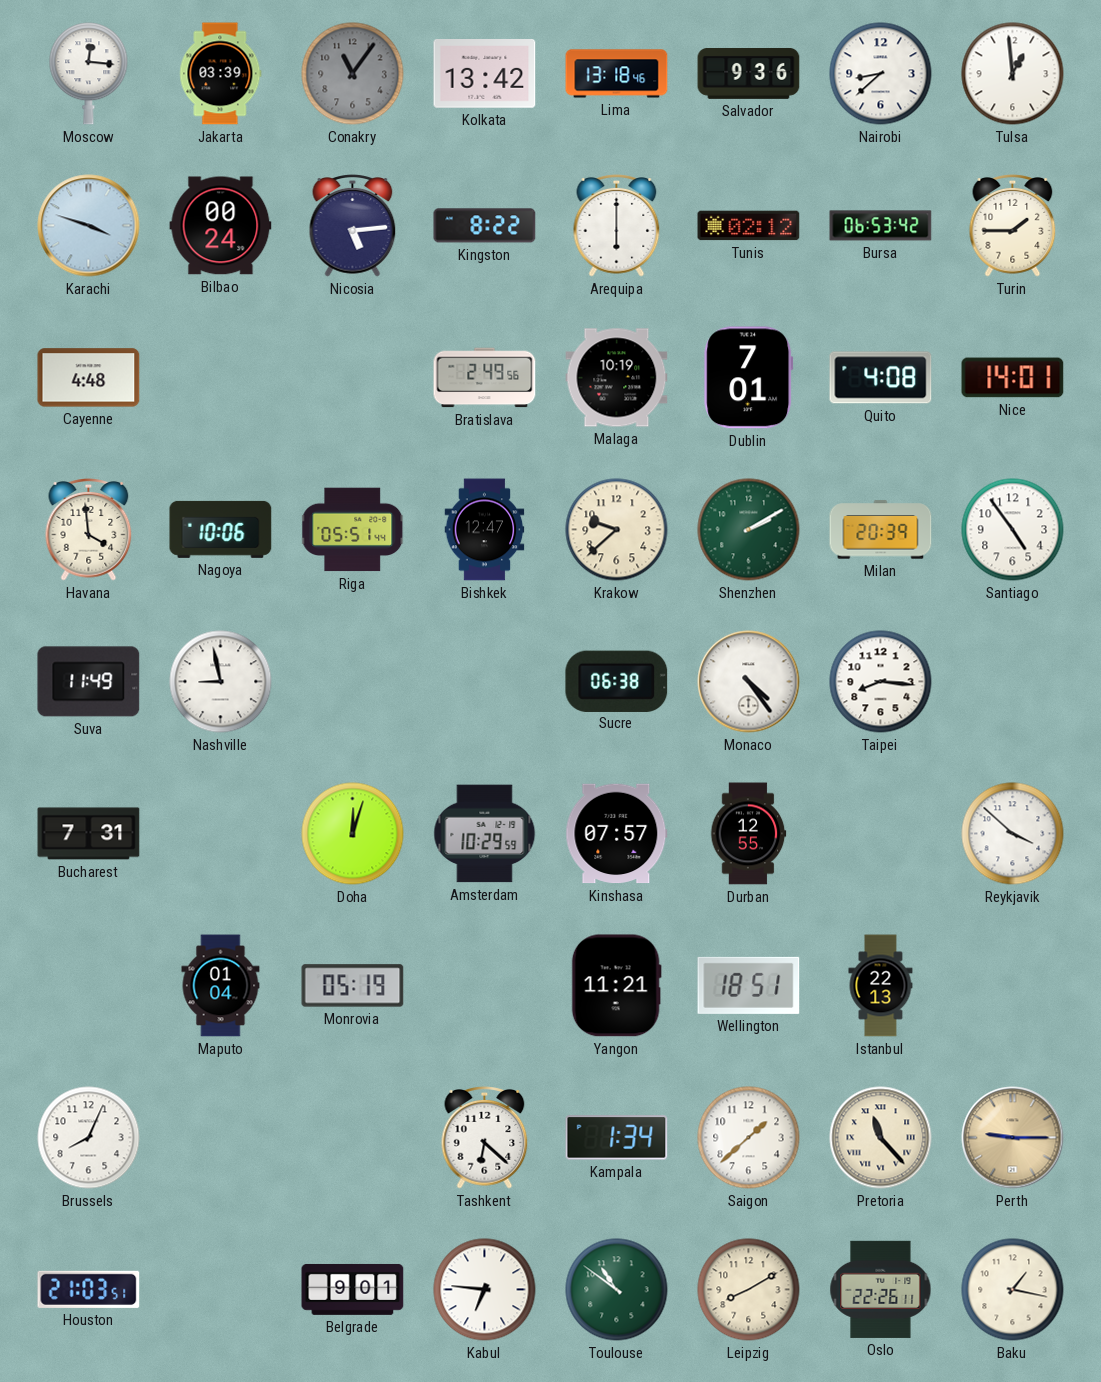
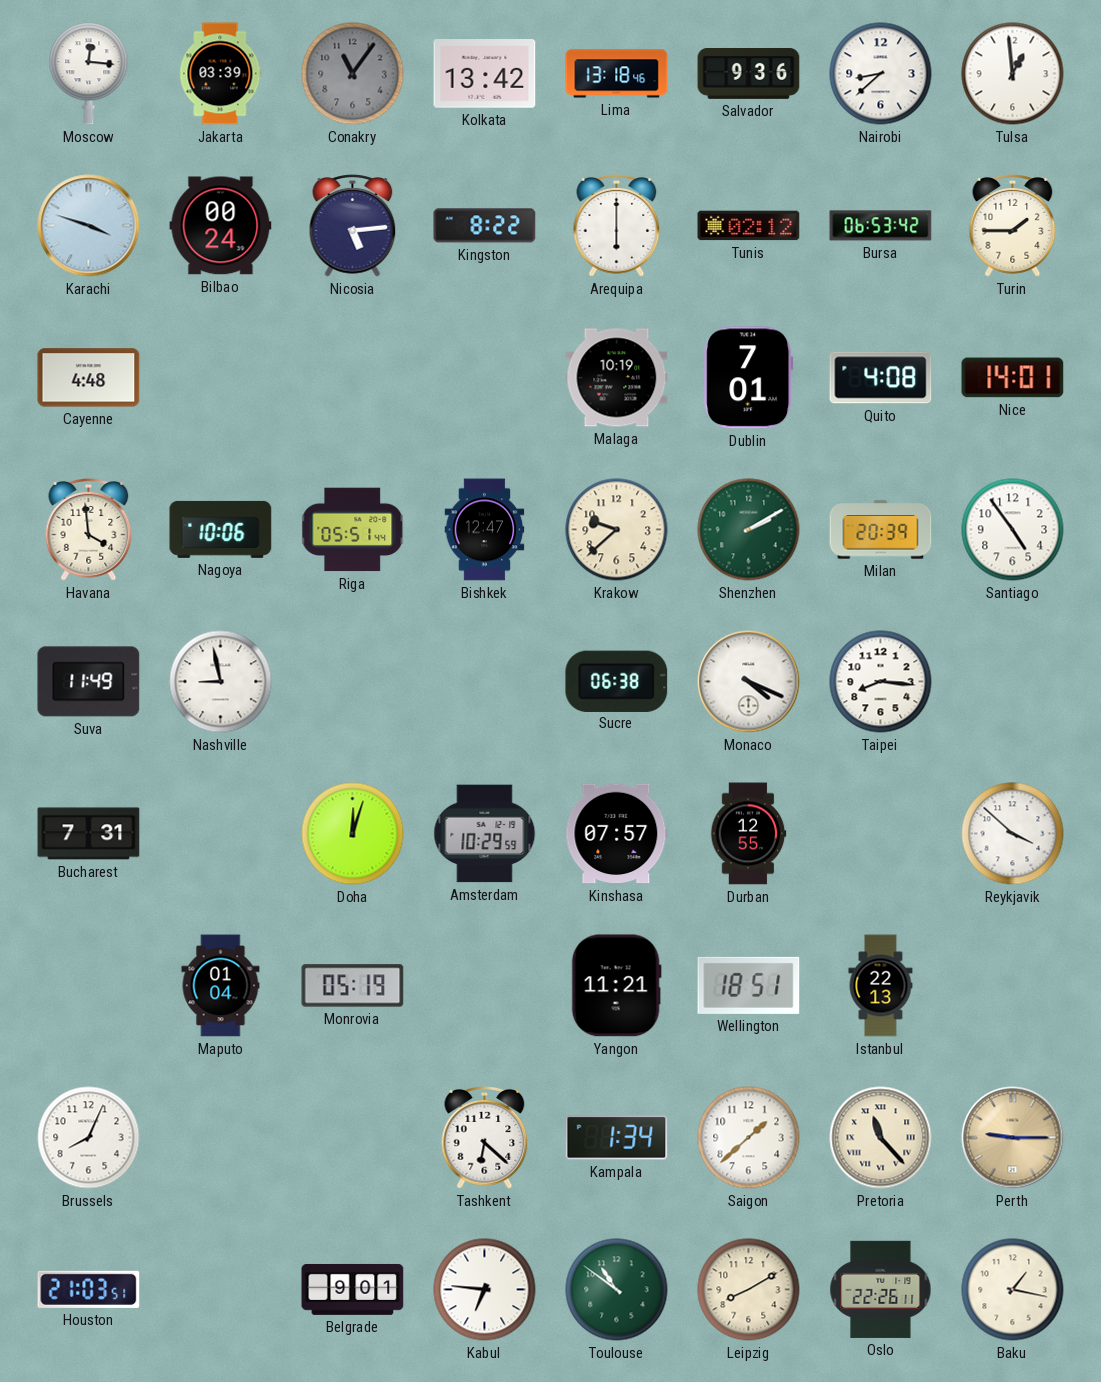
Bratislava: 2:49 -> none
Monaco: 4:24 -> 4:19
